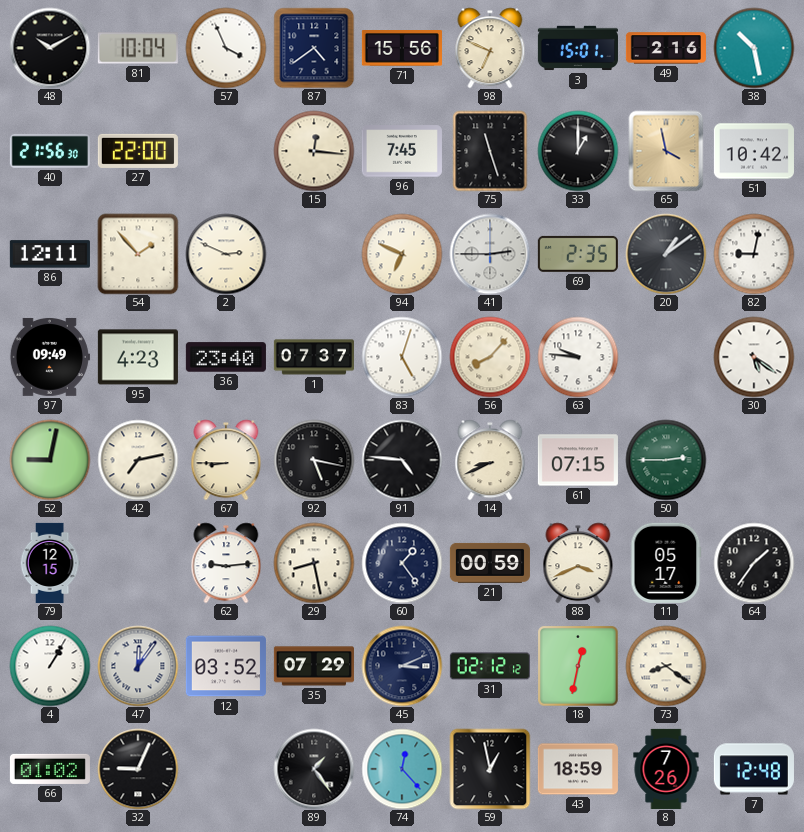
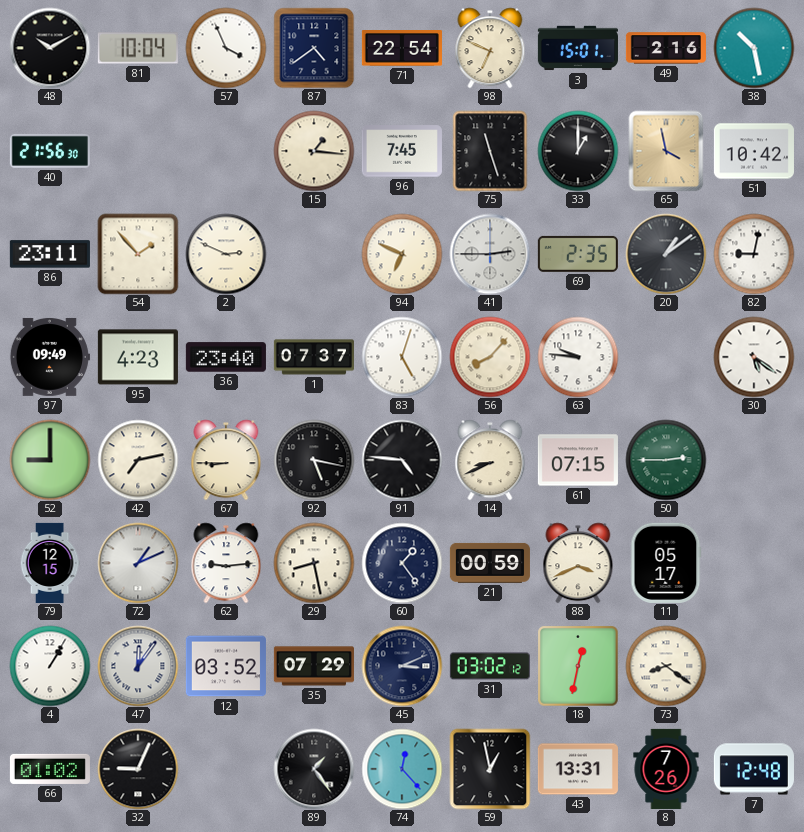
71: 15:56 -> 22:54
27: 22:00 -> none
15: 12:16 -> 1:16
86: 12:11 -> 23:11
52: 9:02 -> 9:00
72: none -> 1:11
64: 1:36 -> none
31: 02:12 -> 03:02
43: 18:59 -> 13:31
